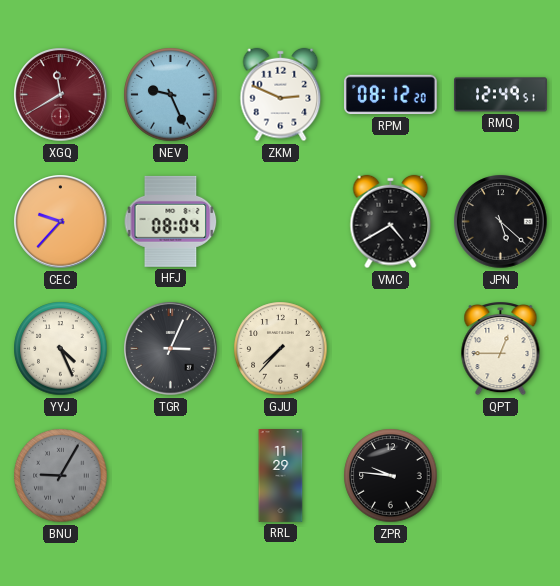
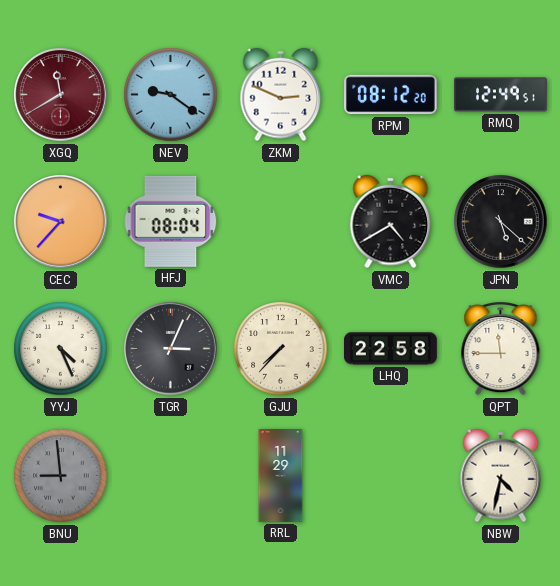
NEV: 9:26 -> 9:21
LHQ: none -> 22:58
QPT: 12:45 -> 11:45
BNU: 9:05 -> 8:59
ZPR: 9:46 -> none
NBW: none -> 4:32
